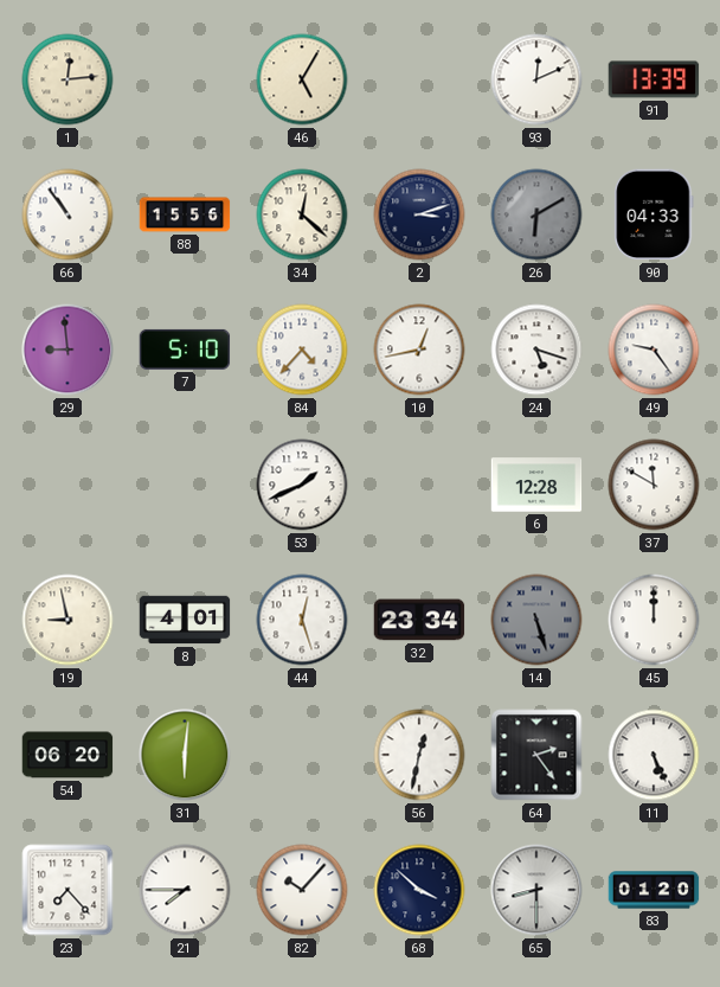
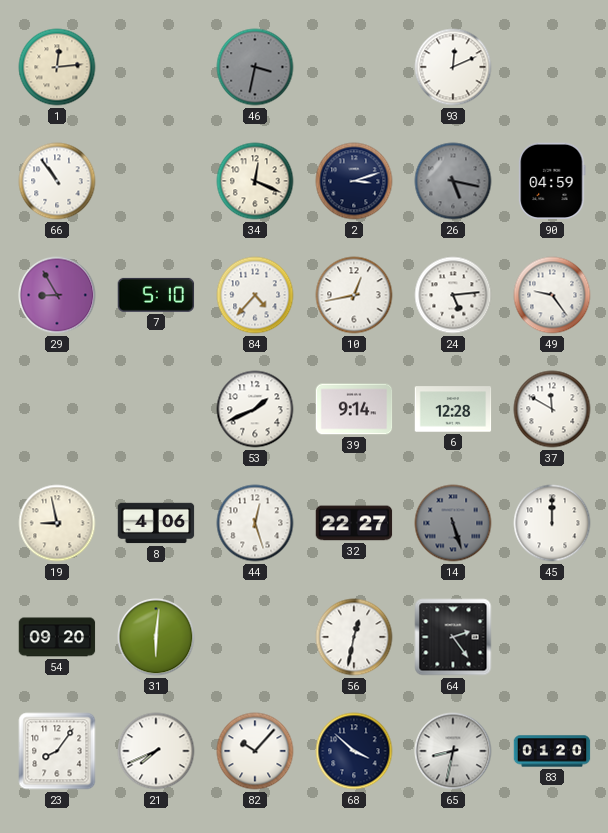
46: 5:05 -> 3:32
46 dial: cream -> grey
91: 13:39 -> none
88: 15:56 -> none
34: 12:22 -> 12:19
26: 6:10 -> 5:17
90: 04:33 -> 04:59
29: 8:59 -> 8:55
24: 5:18 -> 5:14
39: none -> 9:14
8: 4:01 -> 4:06
32: 23:34 -> 22:27
54: 06:20 -> 09:20
11: 5:26 -> none
23: 7:23 -> 8:06
21: 7:45 -> 7:41
65: 8:30 -> 8:32
